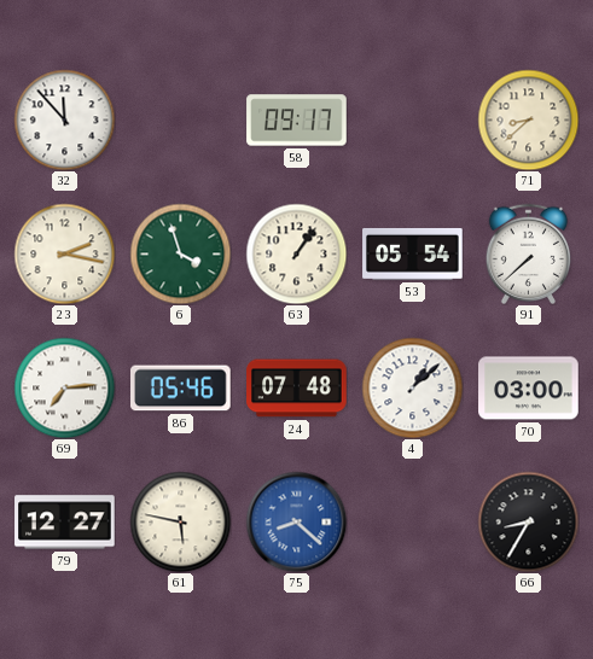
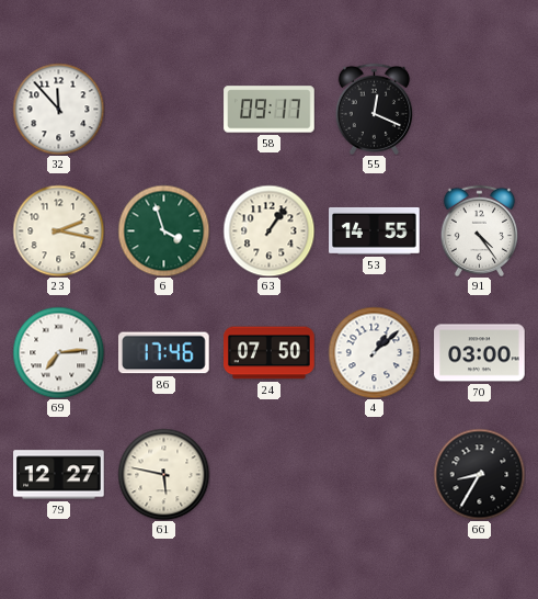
55: none -> 12:19
71: 8:38 -> none
53: 05:54 -> 14:55
91: 7:38 -> 4:24
86: 05:46 -> 17:46
24: 07:48 -> 07:50
75: 8:22 -> none
